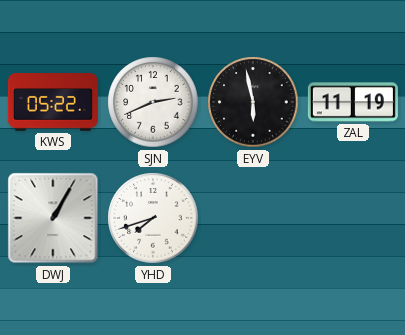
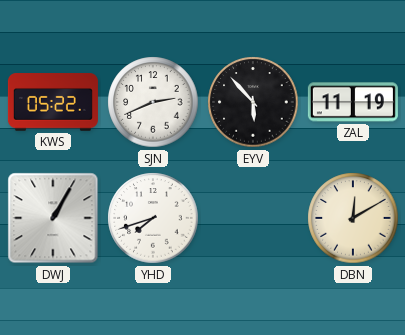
EYV: 5:58 -> 5:53
DBN: none -> 12:10
